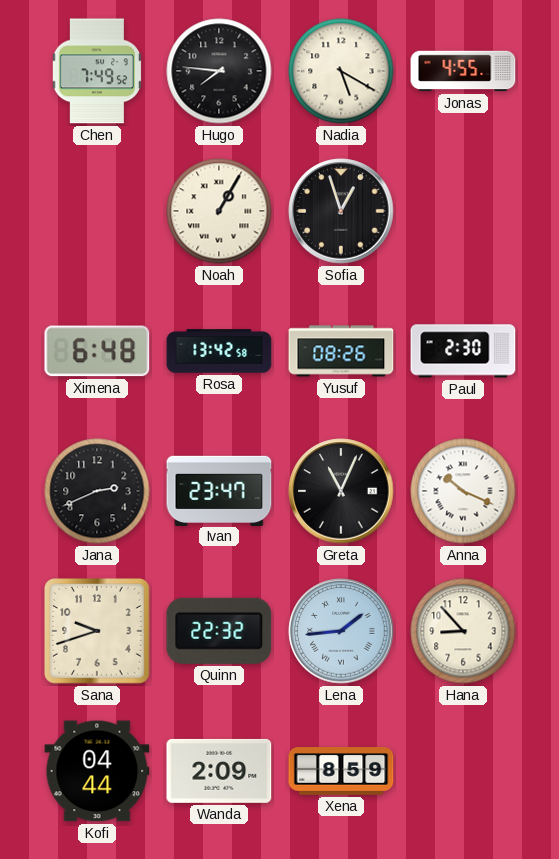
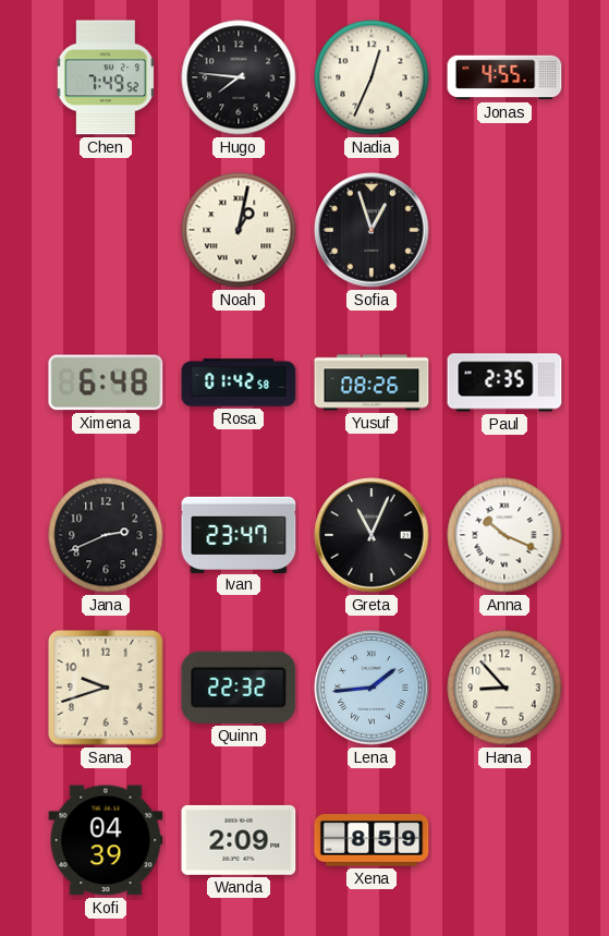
Nadia: 5:20 -> 12:34
Noah: 1:05 -> 1:02
Rosa: 13:42 -> 01:42
Paul: 2:30 -> 2:35
Kofi: 04:44 -> 04:39
